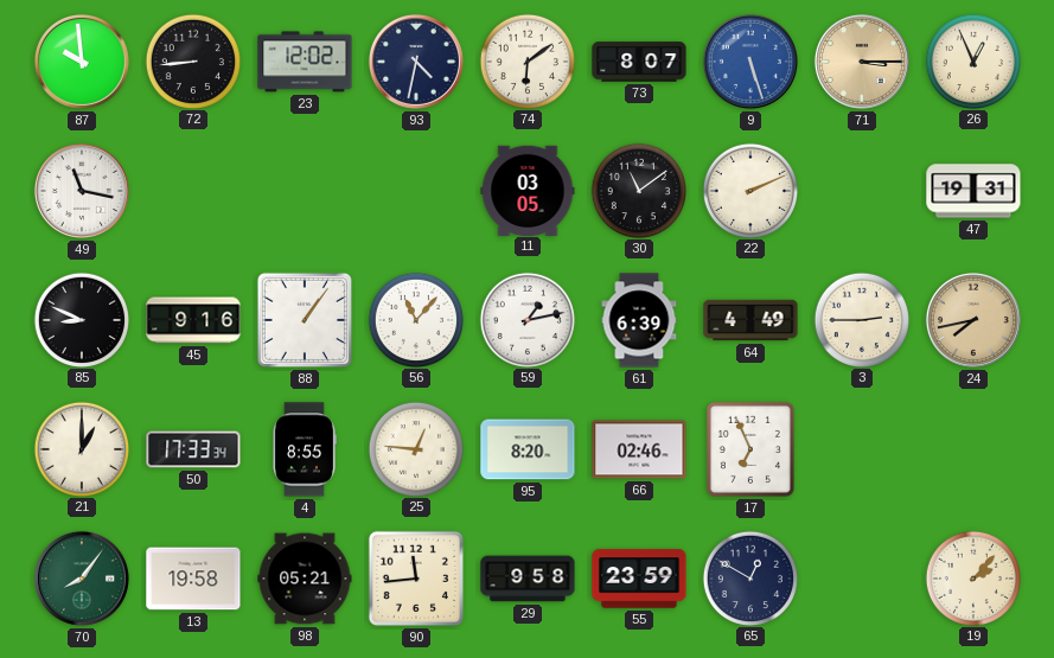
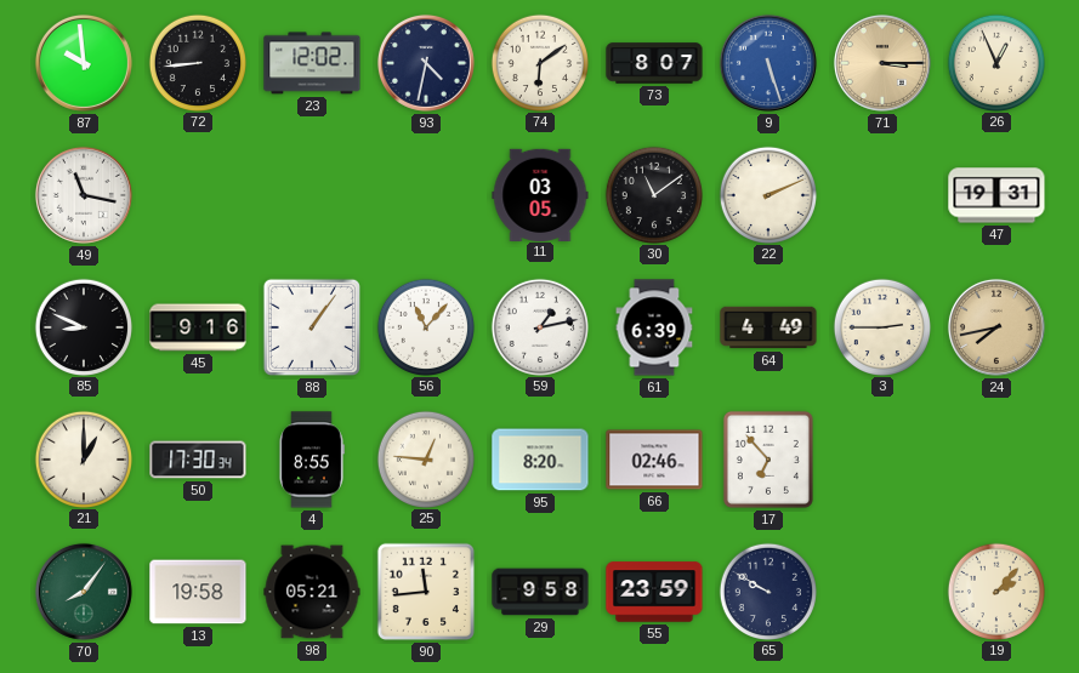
50: 17:33 -> 17:30
17: 6:56 -> 6:53
65: 12:50 -> 9:50
